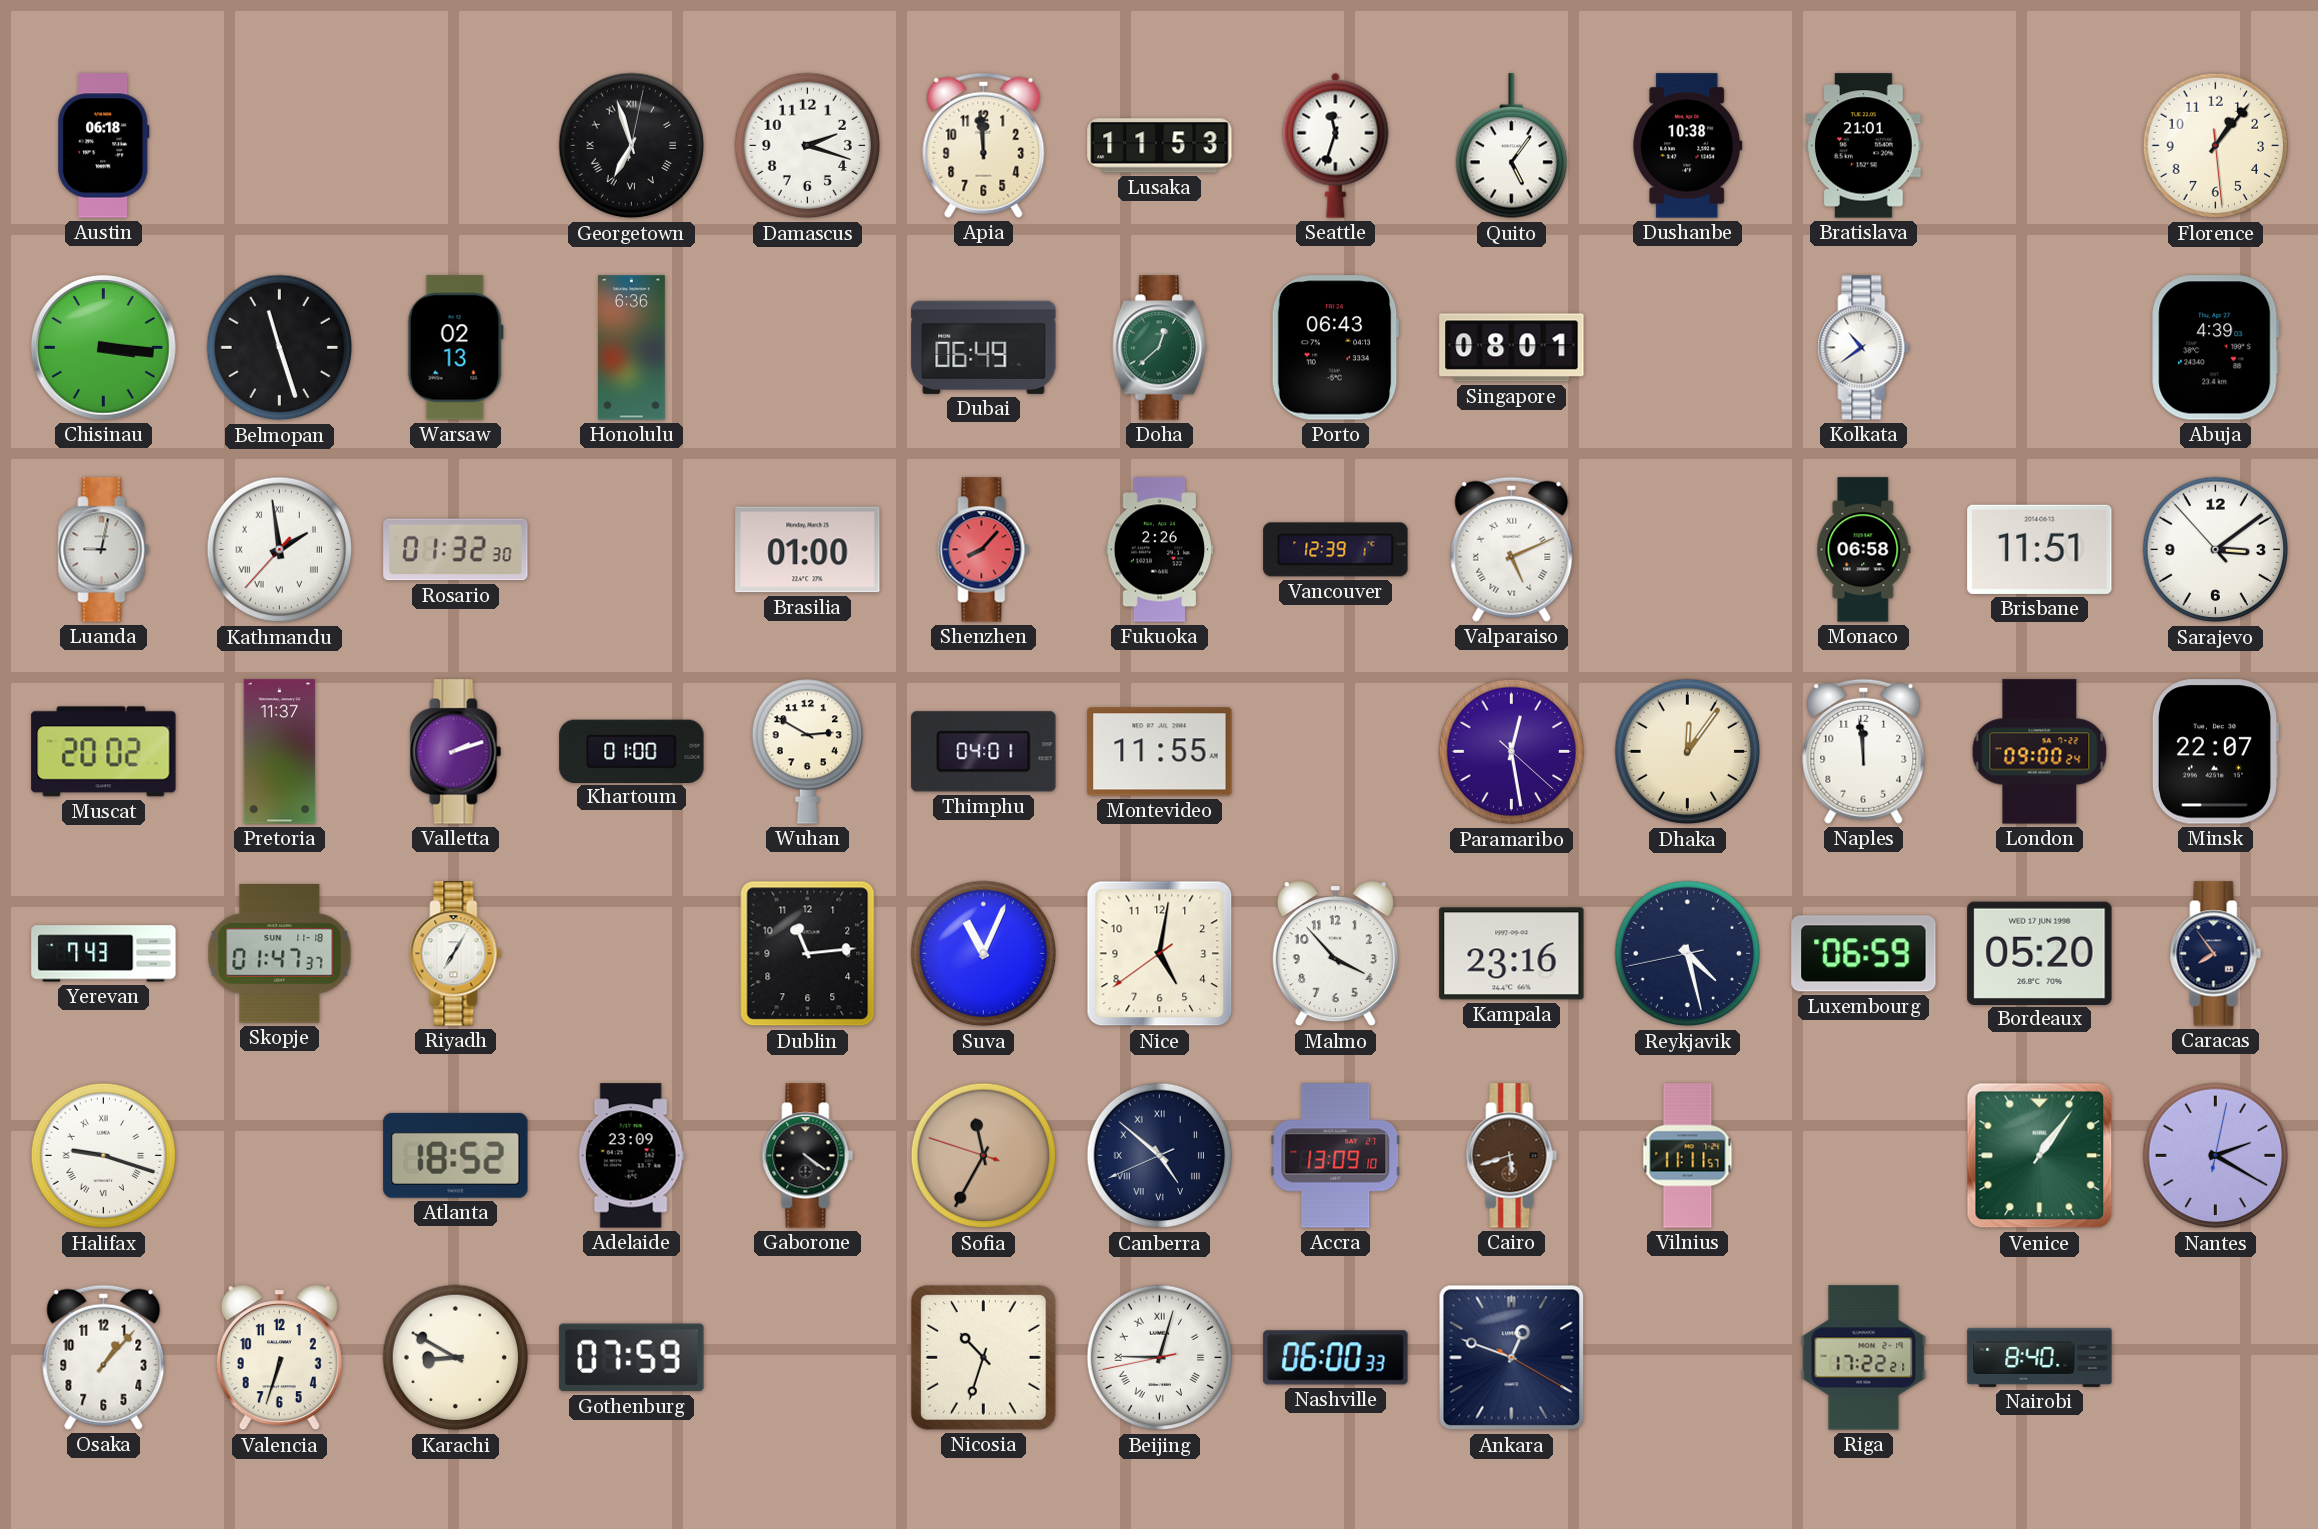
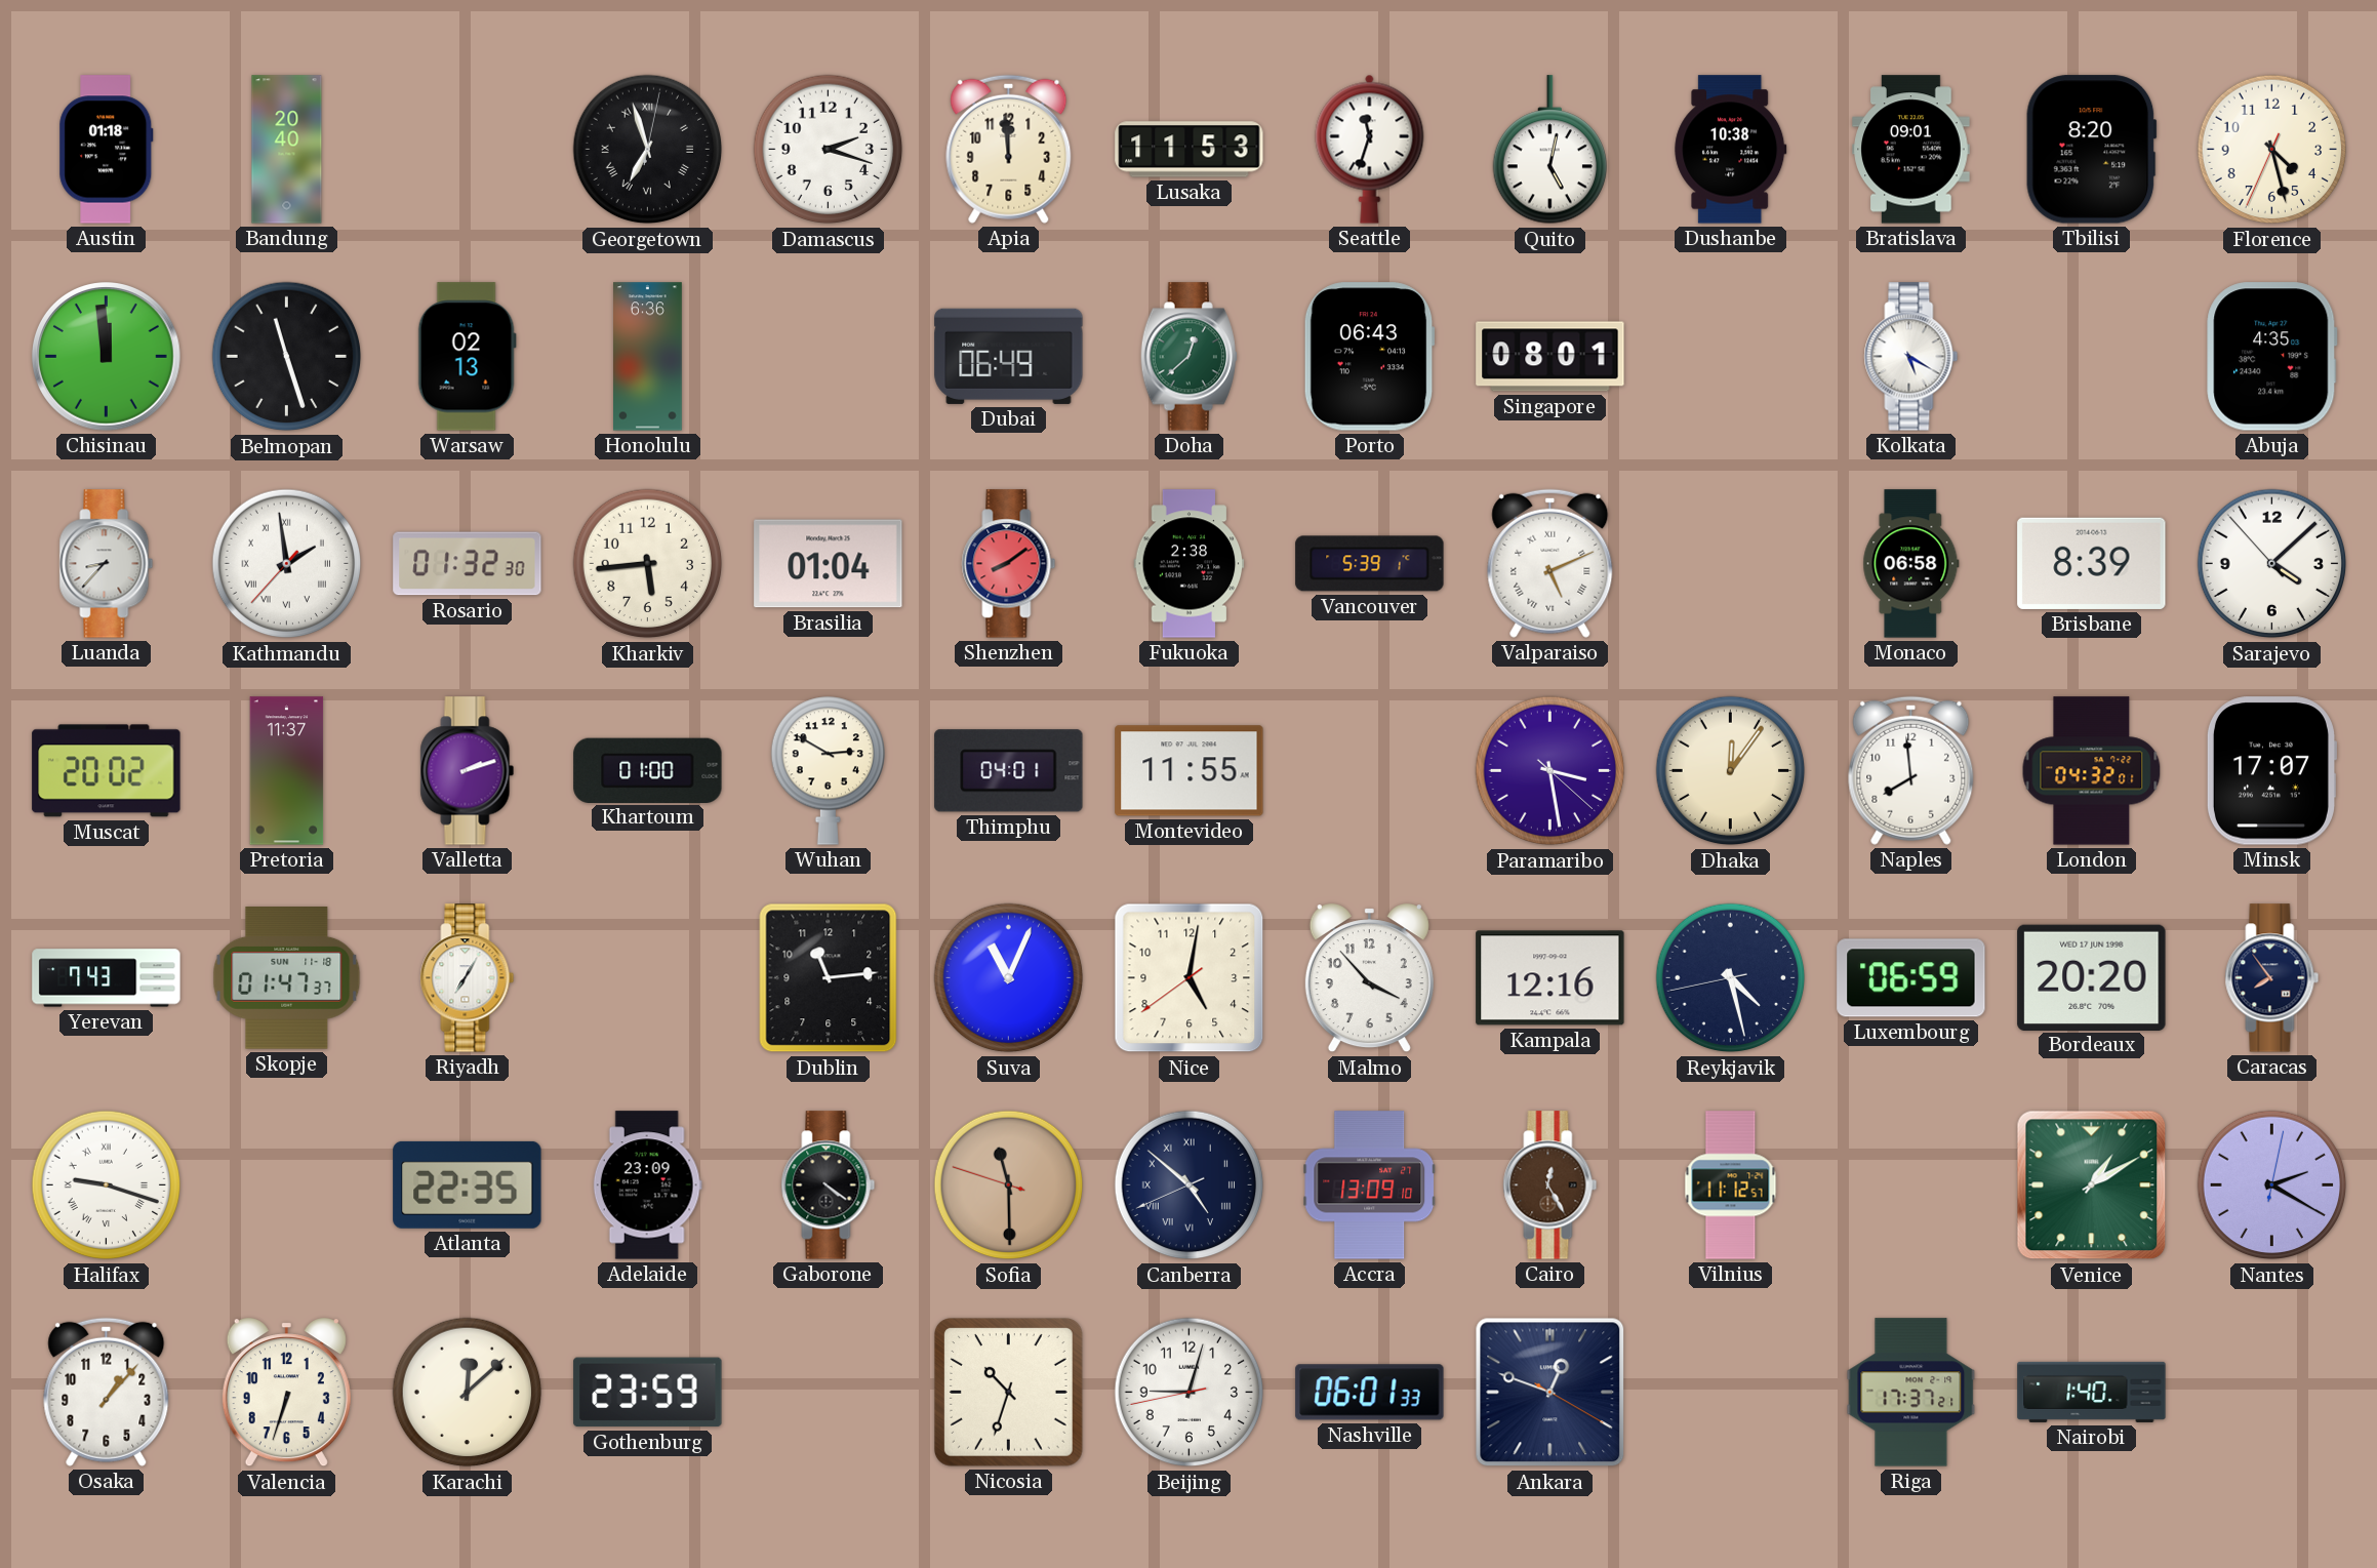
Austin: 06:18 -> 01:18
Bandung: none -> 20:40
Quito: 5:06 -> 5:02
Bratislava: 21:01 -> 09:01
Tbilisi: none -> 8:20
Florence: 1:06 -> 4:27
Chisinau: 3:16 -> 11:59
Kolkata: 10:39 -> 5:20
Abuja: 4:39 -> 4:35
Luanda: 9:02 -> 8:37
Kharkiv: none -> 5:44
Brasilia: 01:00 -> 01:04
Shenzhen: 8:07 -> 8:09
Fukuoka: 2:26 -> 2:38
Vancouver: 12:39 -> 5:39
Brisbane: 11:51 -> 8:39
Sarajevo: 3:08 -> 4:07
Paramaribo: 12:28 -> 3:28
Naples: 11:59 -> 7:59
London: 09:00 -> 04:32
Minsk: 22:07 -> 17:07
Kampala: 23:16 -> 12:16
Bordeaux: 05:20 -> 20:20
Atlanta: 18:52 -> 22:35
Sofia: 11:34 -> 11:29
Cairo: 5:42 -> 12:25
Vilnius: 11:11 -> 11:12
Venice: 1:06 -> 1:10
Karachi: 8:50 -> 12:08
Gothenburg: 07:59 -> 23:59
Beijing numerals: Roman -> Arabic
Nashville: 06:00 -> 06:01
Riga: 17:22 -> 17:37
Nairobi: 8:40 -> 1:40
